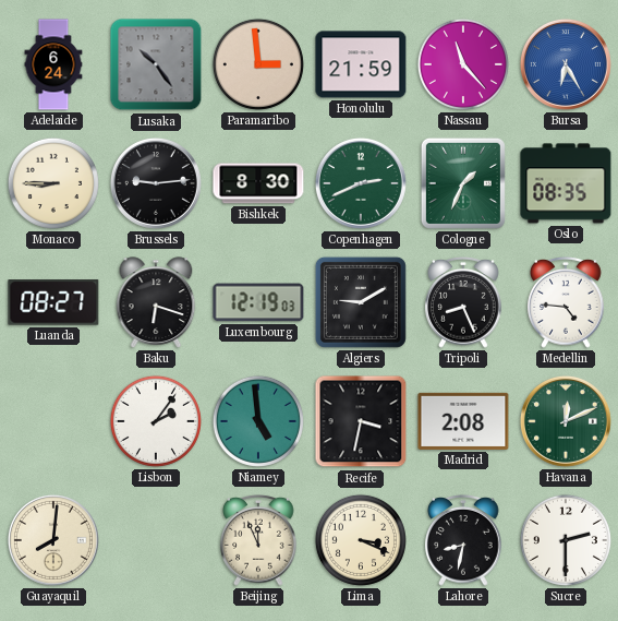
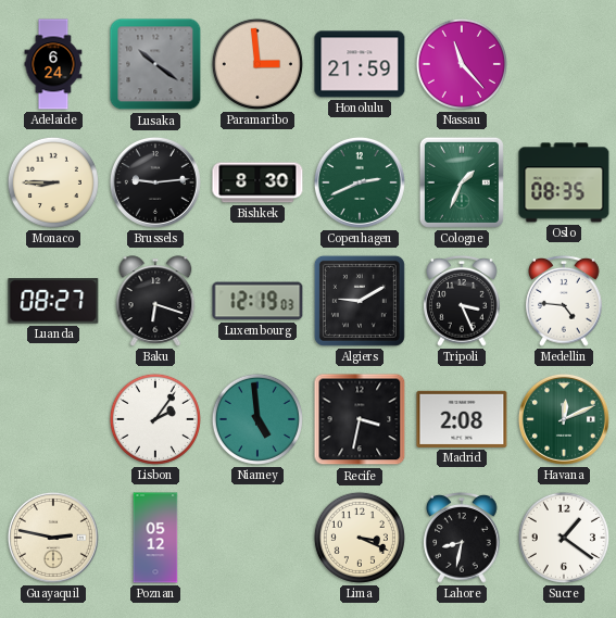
Lusaka: 10:24 -> 10:21
Bursa: 6:25 -> none
Tripoli: 8:26 -> 3:26
Guayaquil: 8:01 -> 2:47
Poznan: none -> 05:12
Beijing: 11:56 -> none
Sucre: 2:30 -> 1:21
